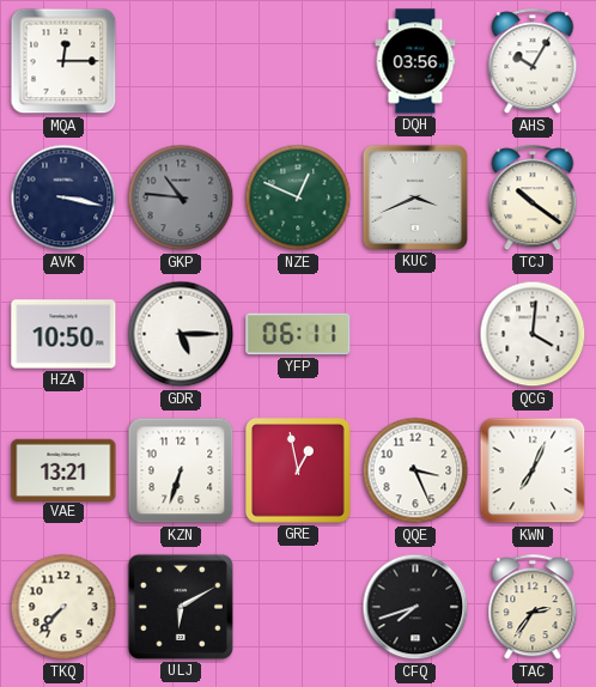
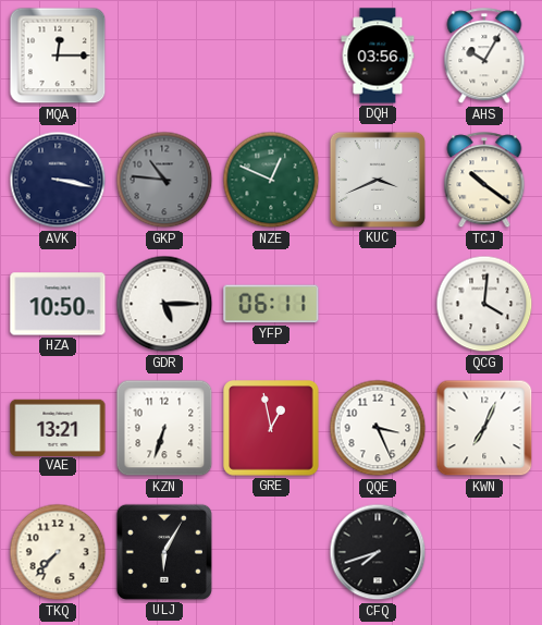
ULJ: 6:10 -> 6:05
TAC: 2:36 -> none
